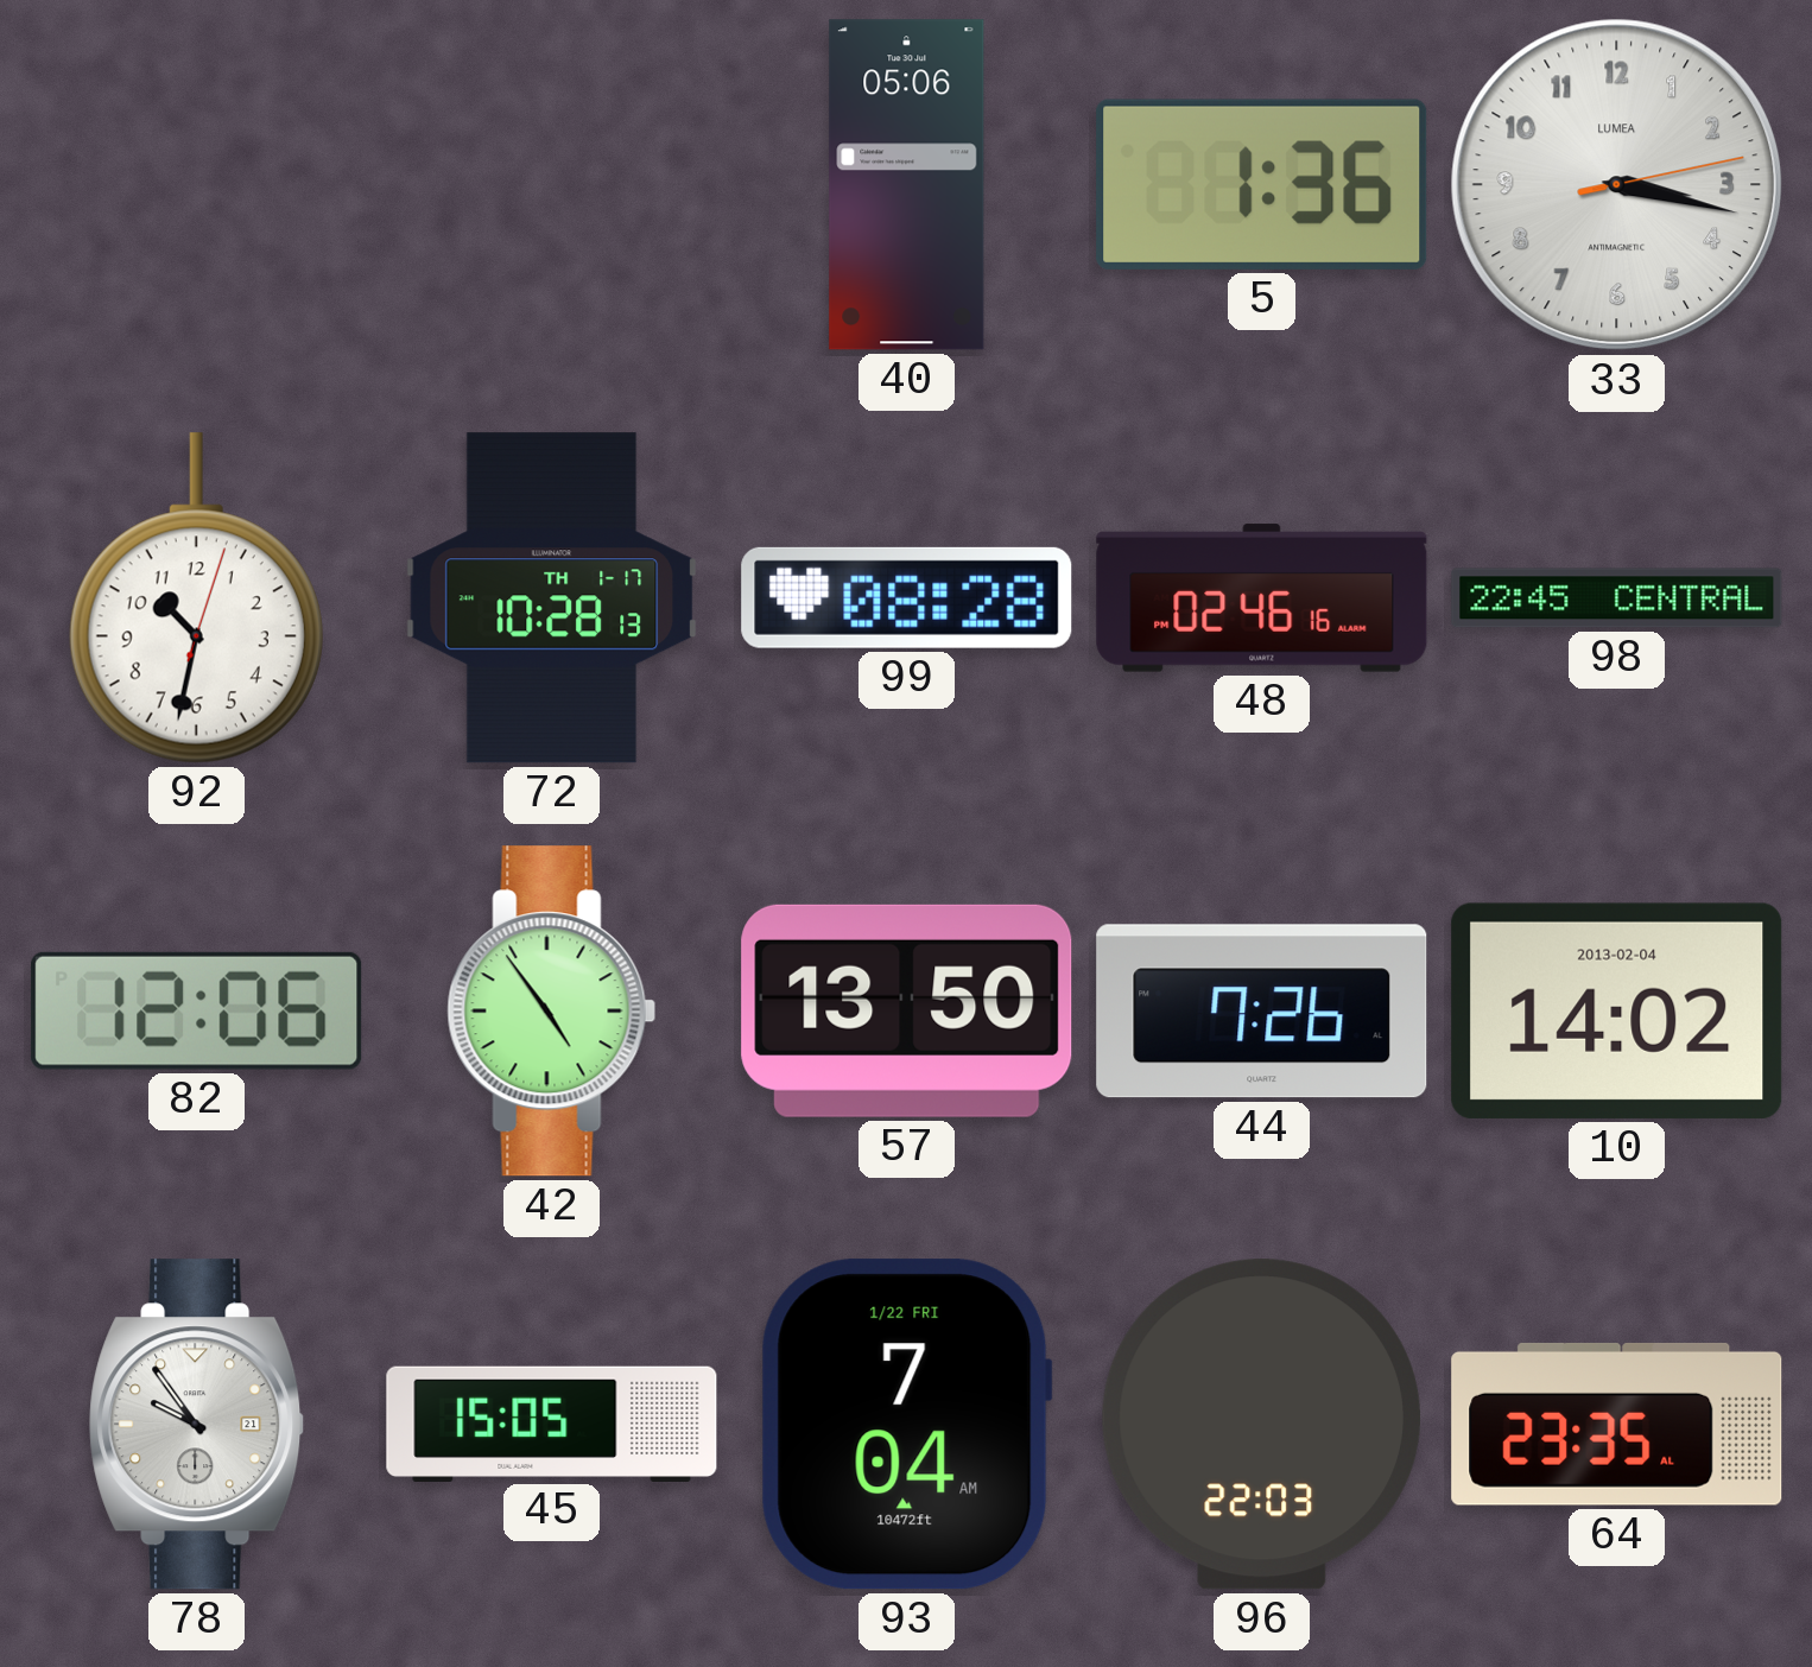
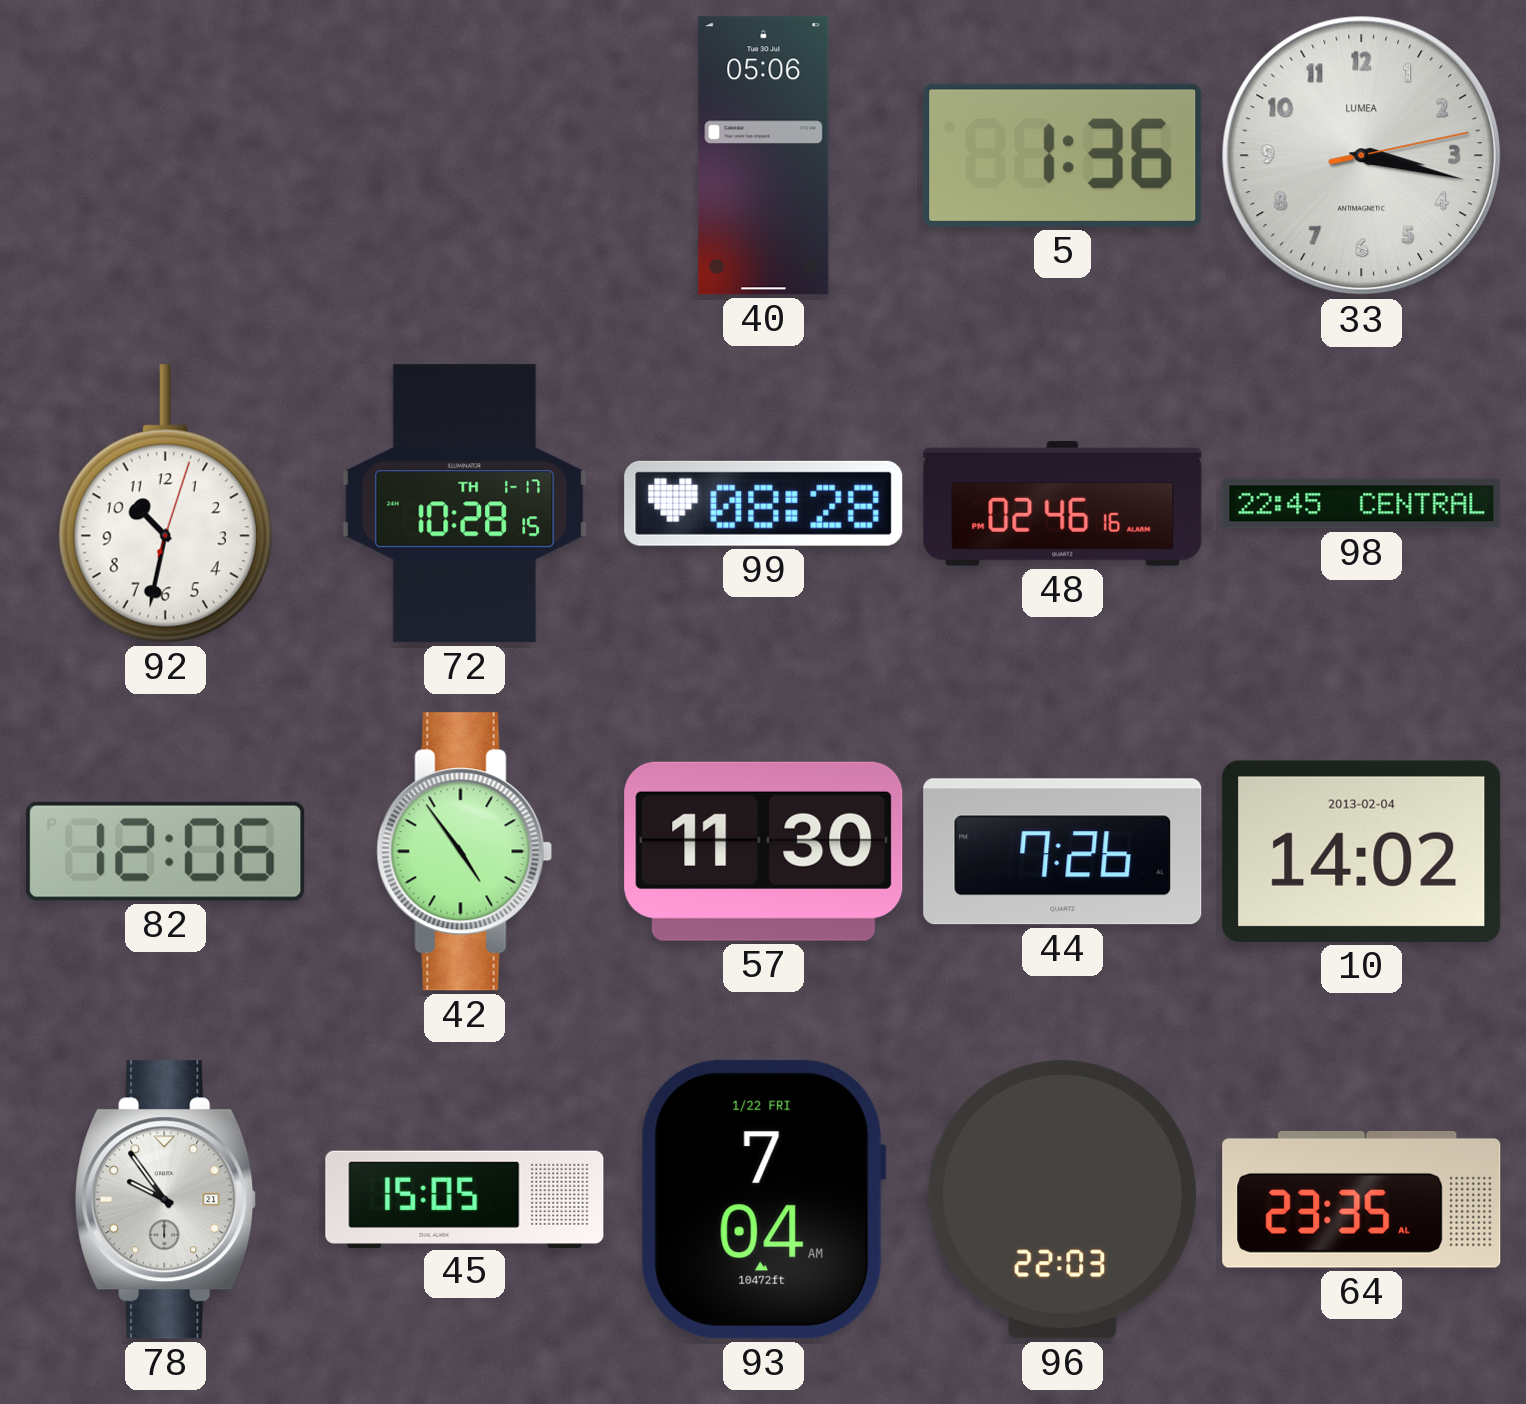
72: 10:28:13 -> 10:28:15
57: 13:50 -> 11:30
